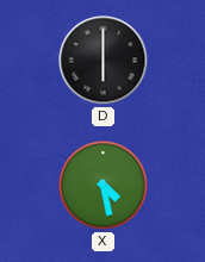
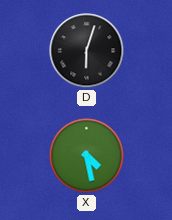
D: 6:00 -> 6:03
